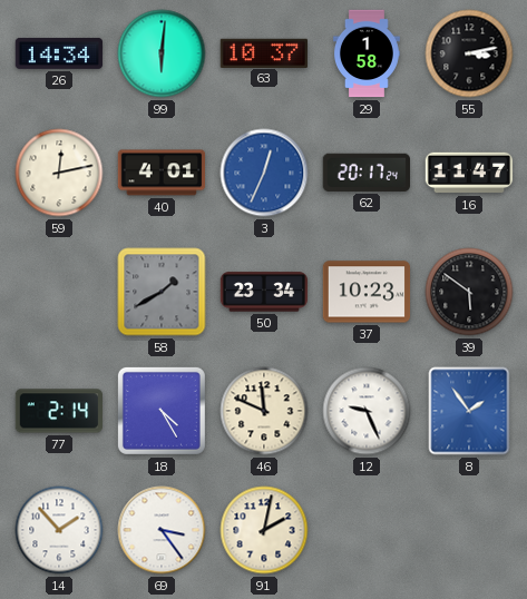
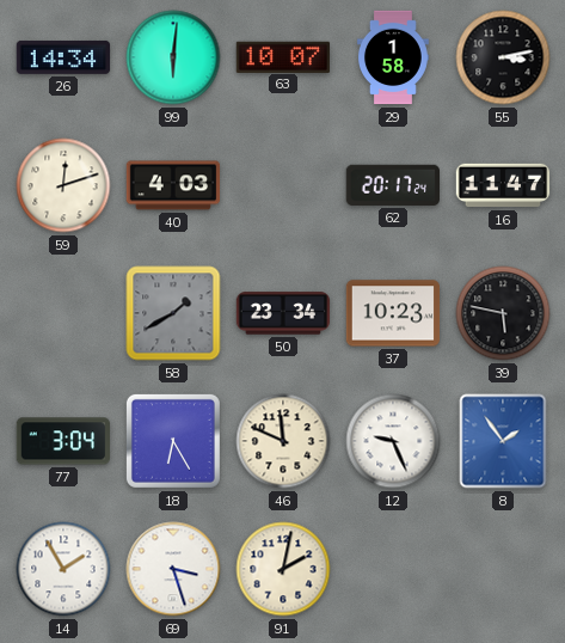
63: 10:37 -> 10:07
59: 12:13 -> 12:12
40: 4:01 -> 4:03
3: 12:34 -> none
39: 5:51 -> 5:47
77: 2:14 -> 3:04
18: 4:25 -> 6:25
14: 1:53 -> 1:55
69: 3:24 -> 3:27
